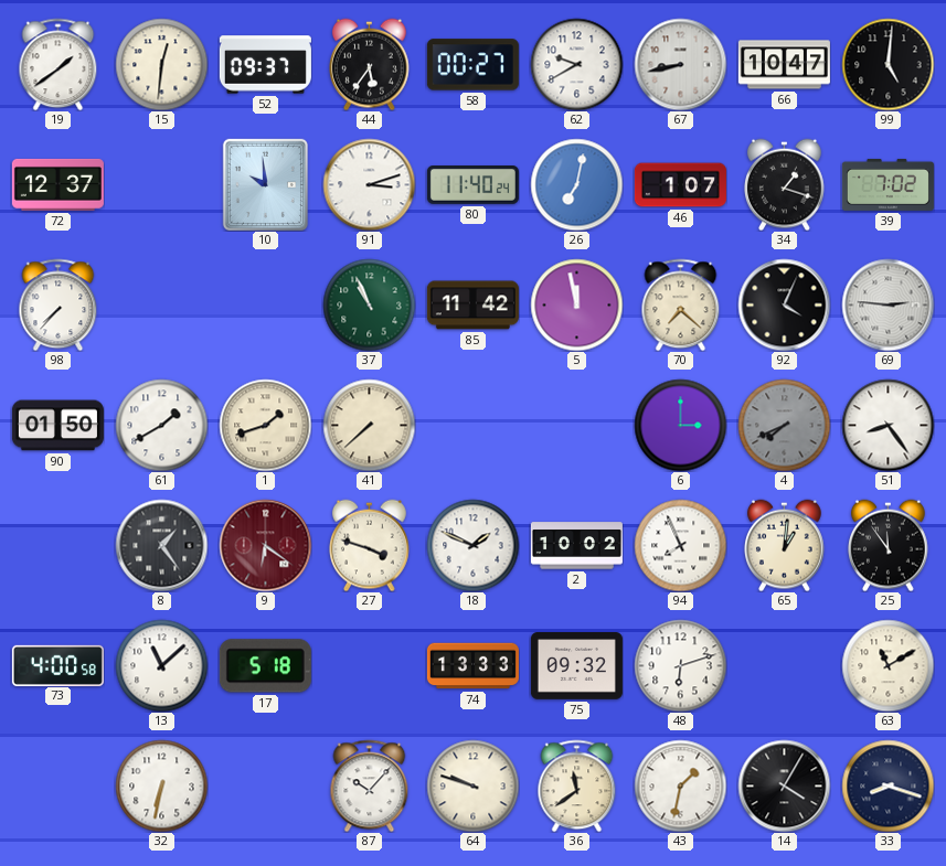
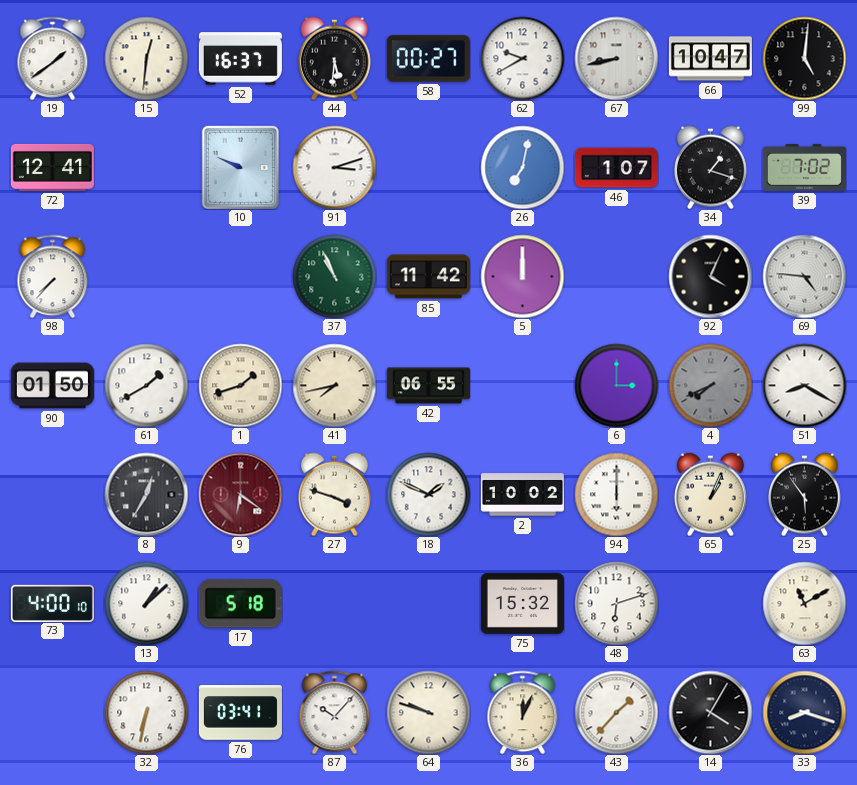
52: 09:37 -> 16:37
44: 5:36 -> 5:31
72: 12:37 -> 12:41
10: 9:59 -> 9:49
80: 11:40 -> none
5: 11:58 -> 12:00
70: 7:22 -> none
69: 2:46 -> 4:46
41: 7:38 -> 7:43
42: none -> 06:55
51: 8:24 -> 8:20
8: 1:24 -> 12:35
94: 7:56 -> 6:00
65: 1:01 -> 1:04
25: 11:54 -> 5:54
73: 4:00:58 -> 4:00:10
13: 11:08 -> 1:08
74: 13:33 -> none
75: 09:32 -> 15:32
76: none -> 03:41
36: 11:39 -> 12:04
43: 1:32 -> 1:37
